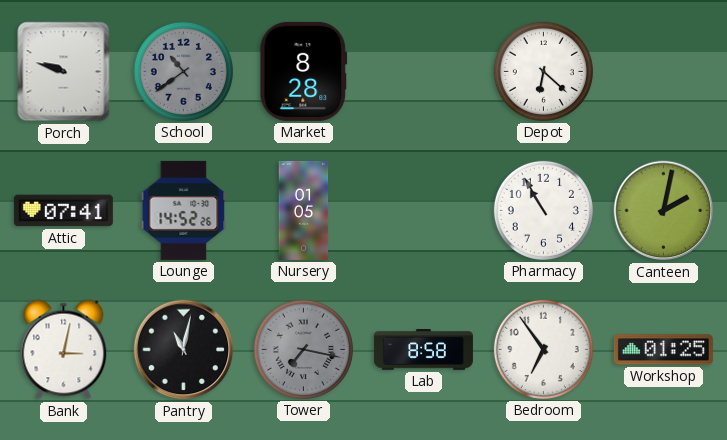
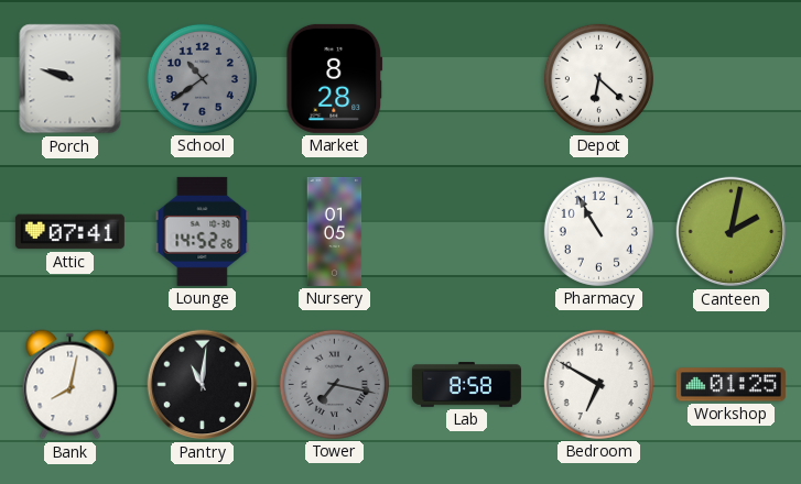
Bank: 3:02 -> 8:02
Pantry: 11:02 -> 11:01
Bedroom: 6:54 -> 6:50
